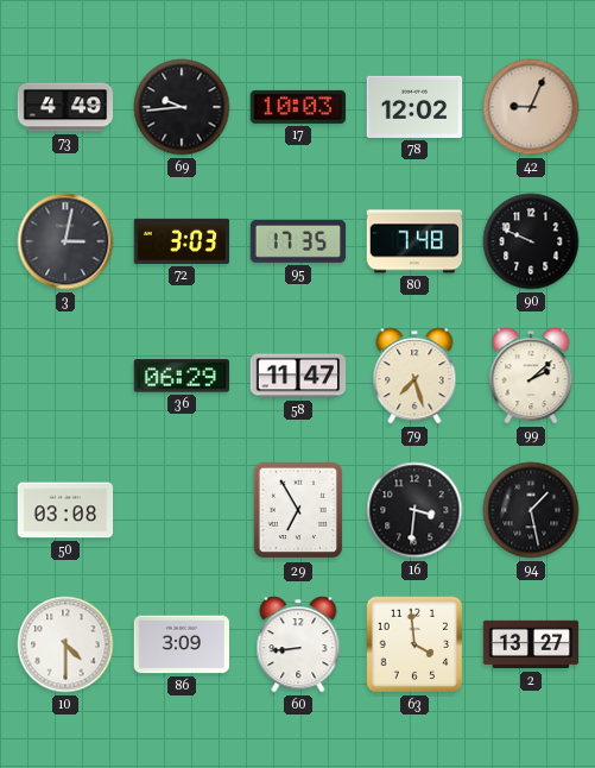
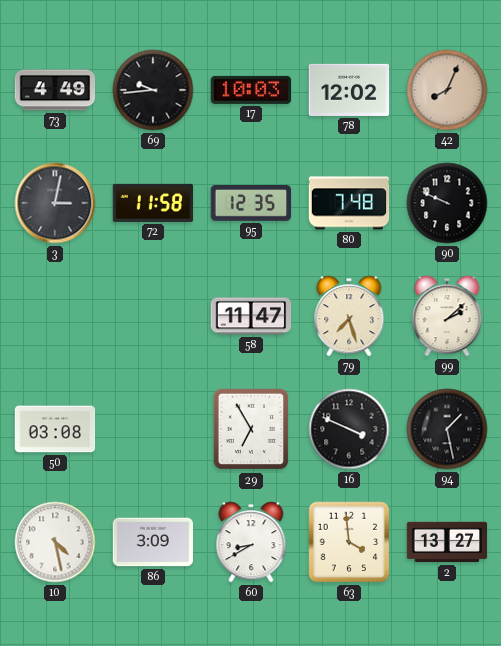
42: 9:04 -> 8:04
72: 3:03 -> 11:58
95: 17:35 -> 12:35
36: 06:29 -> none
16: 3:31 -> 3:49
10: 4:30 -> 4:28
60: 8:44 -> 8:40
